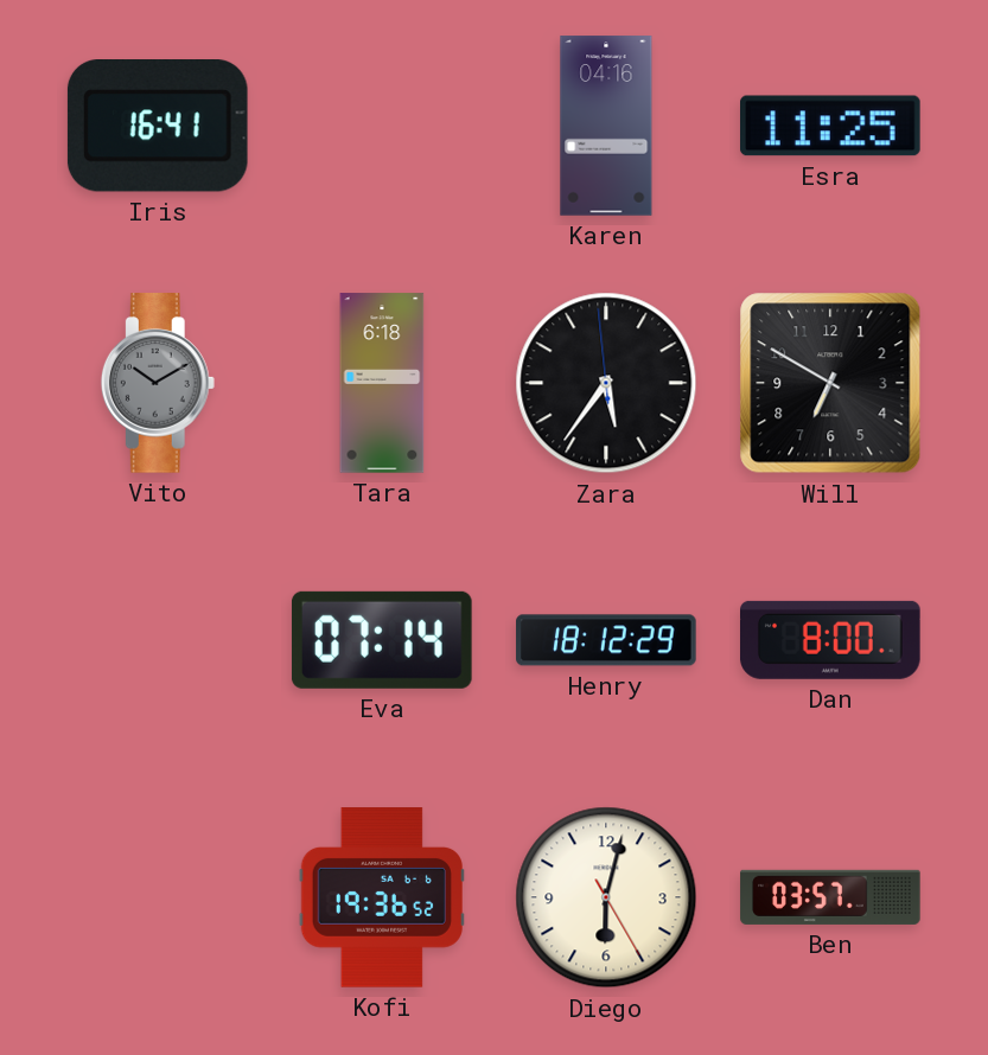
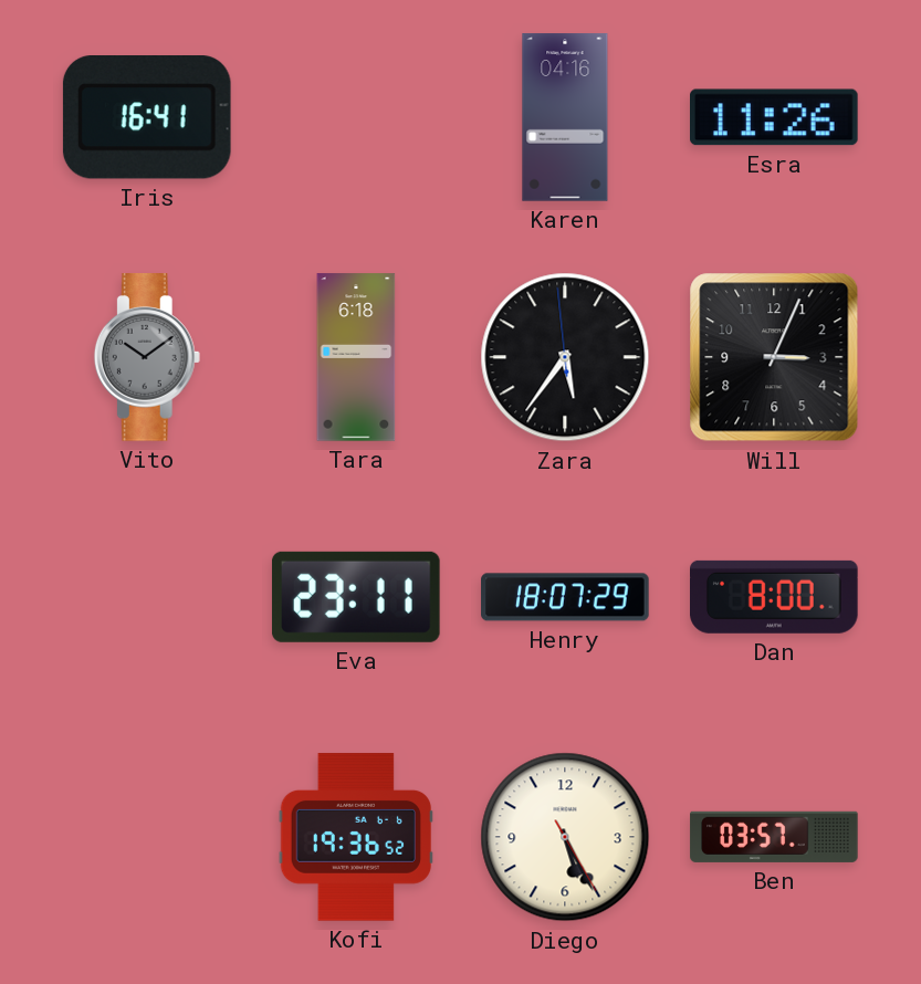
Esra: 11:25 -> 11:26
Vito: 10:10 -> 10:09
Will: 6:50 -> 3:04
Eva: 07:14 -> 23:11
Henry: 18:12 -> 18:07
Diego: 6:02 -> 5:25
